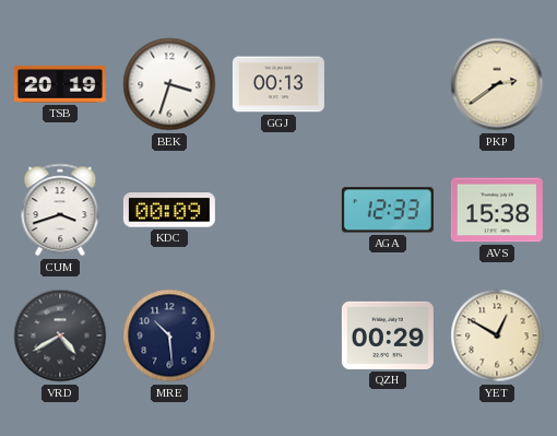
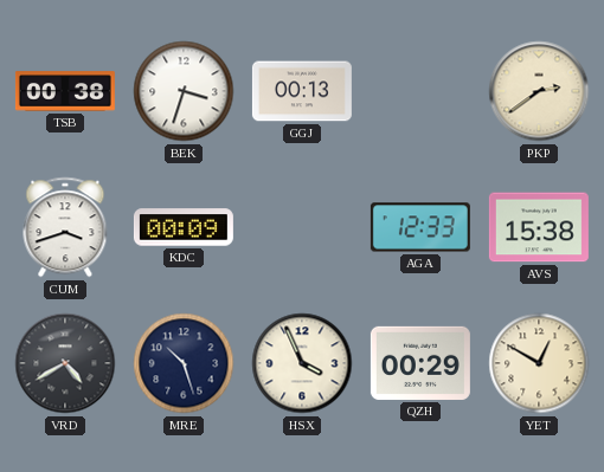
TSB: 20:19 -> 00:38
MRE: 10:29 -> 10:27
HSX: none -> 3:56
